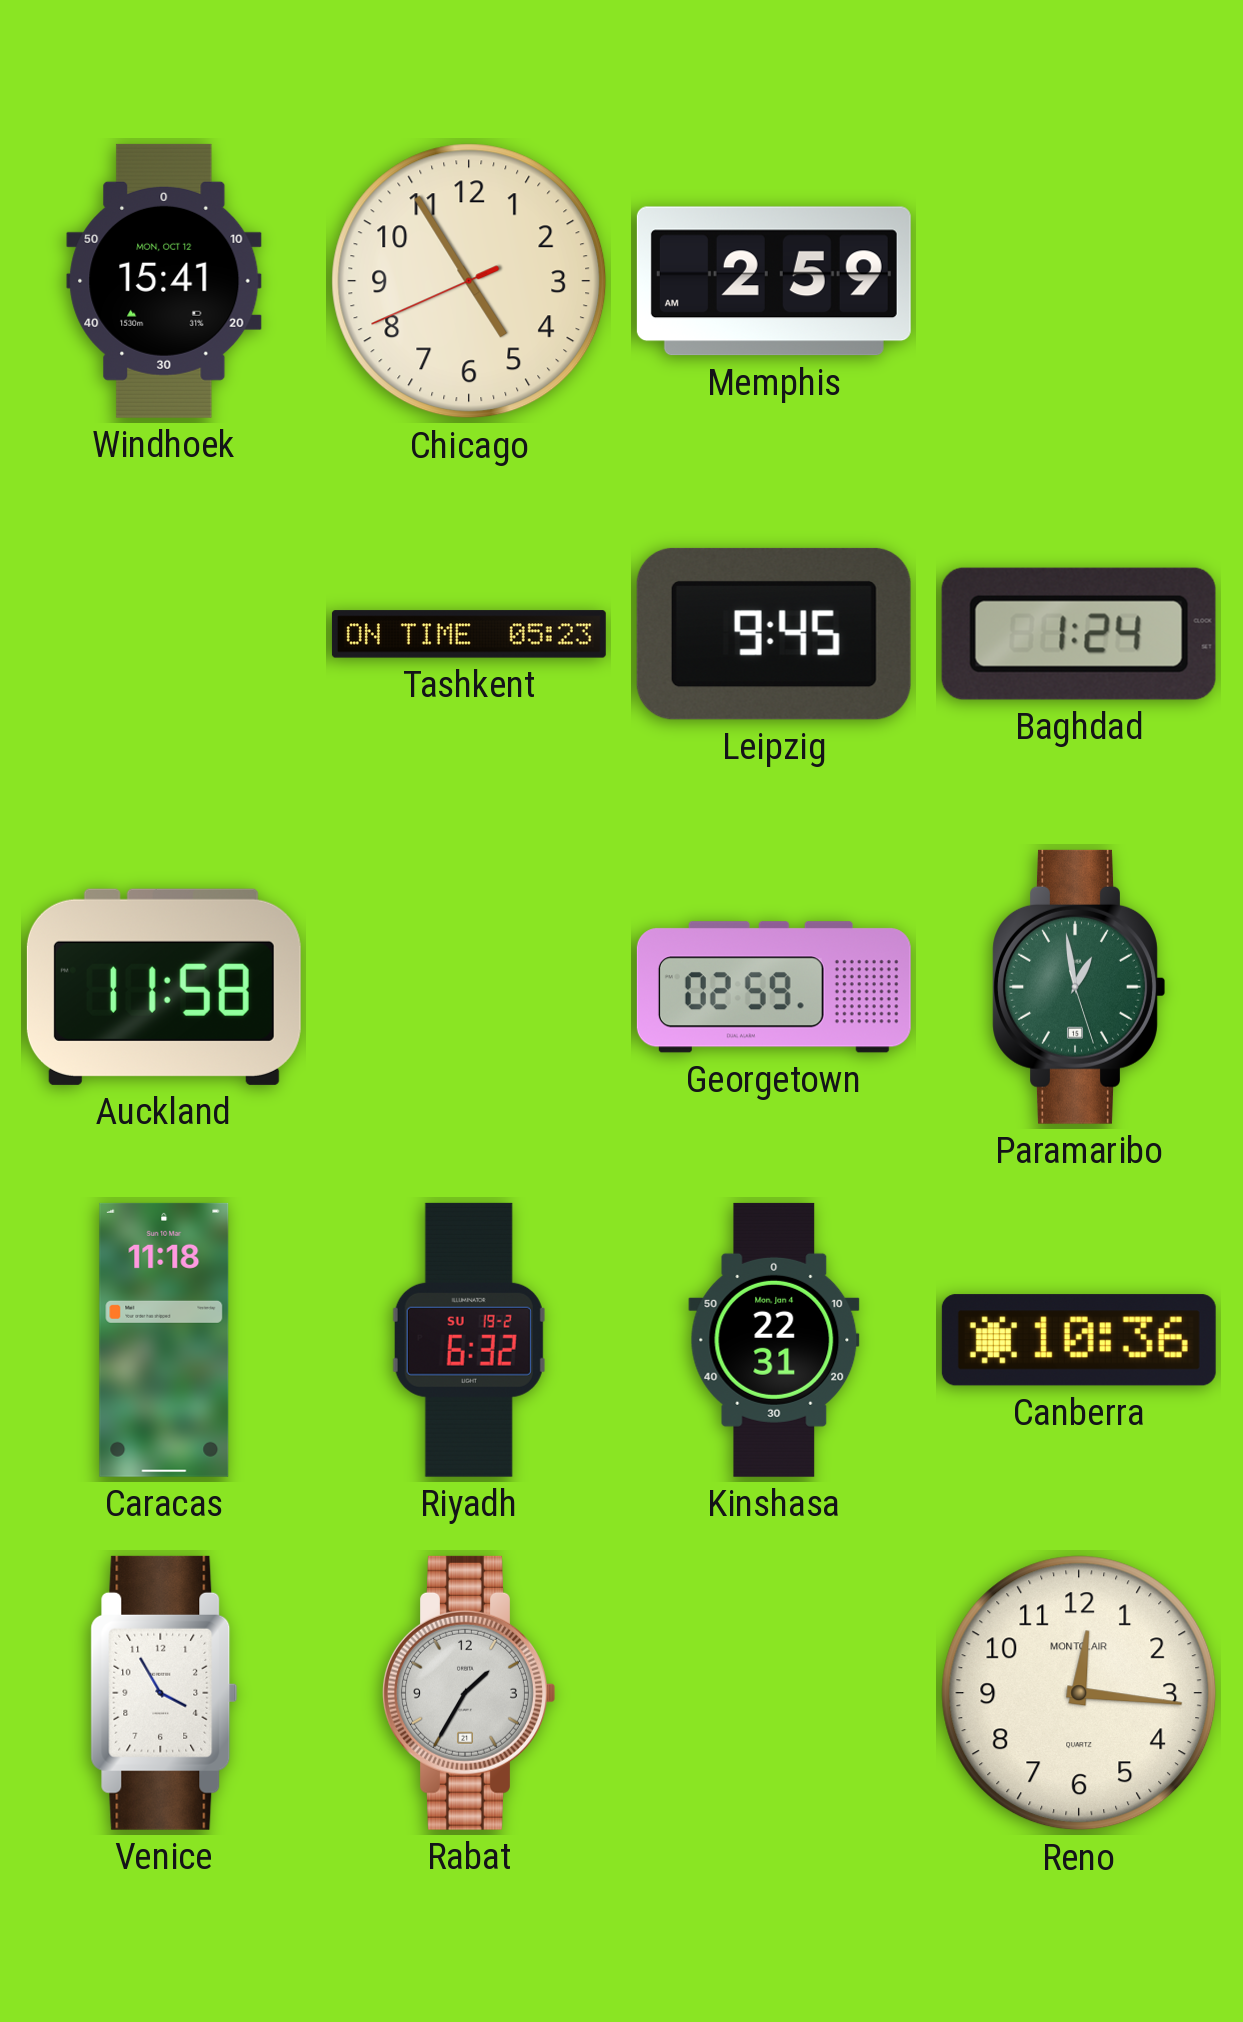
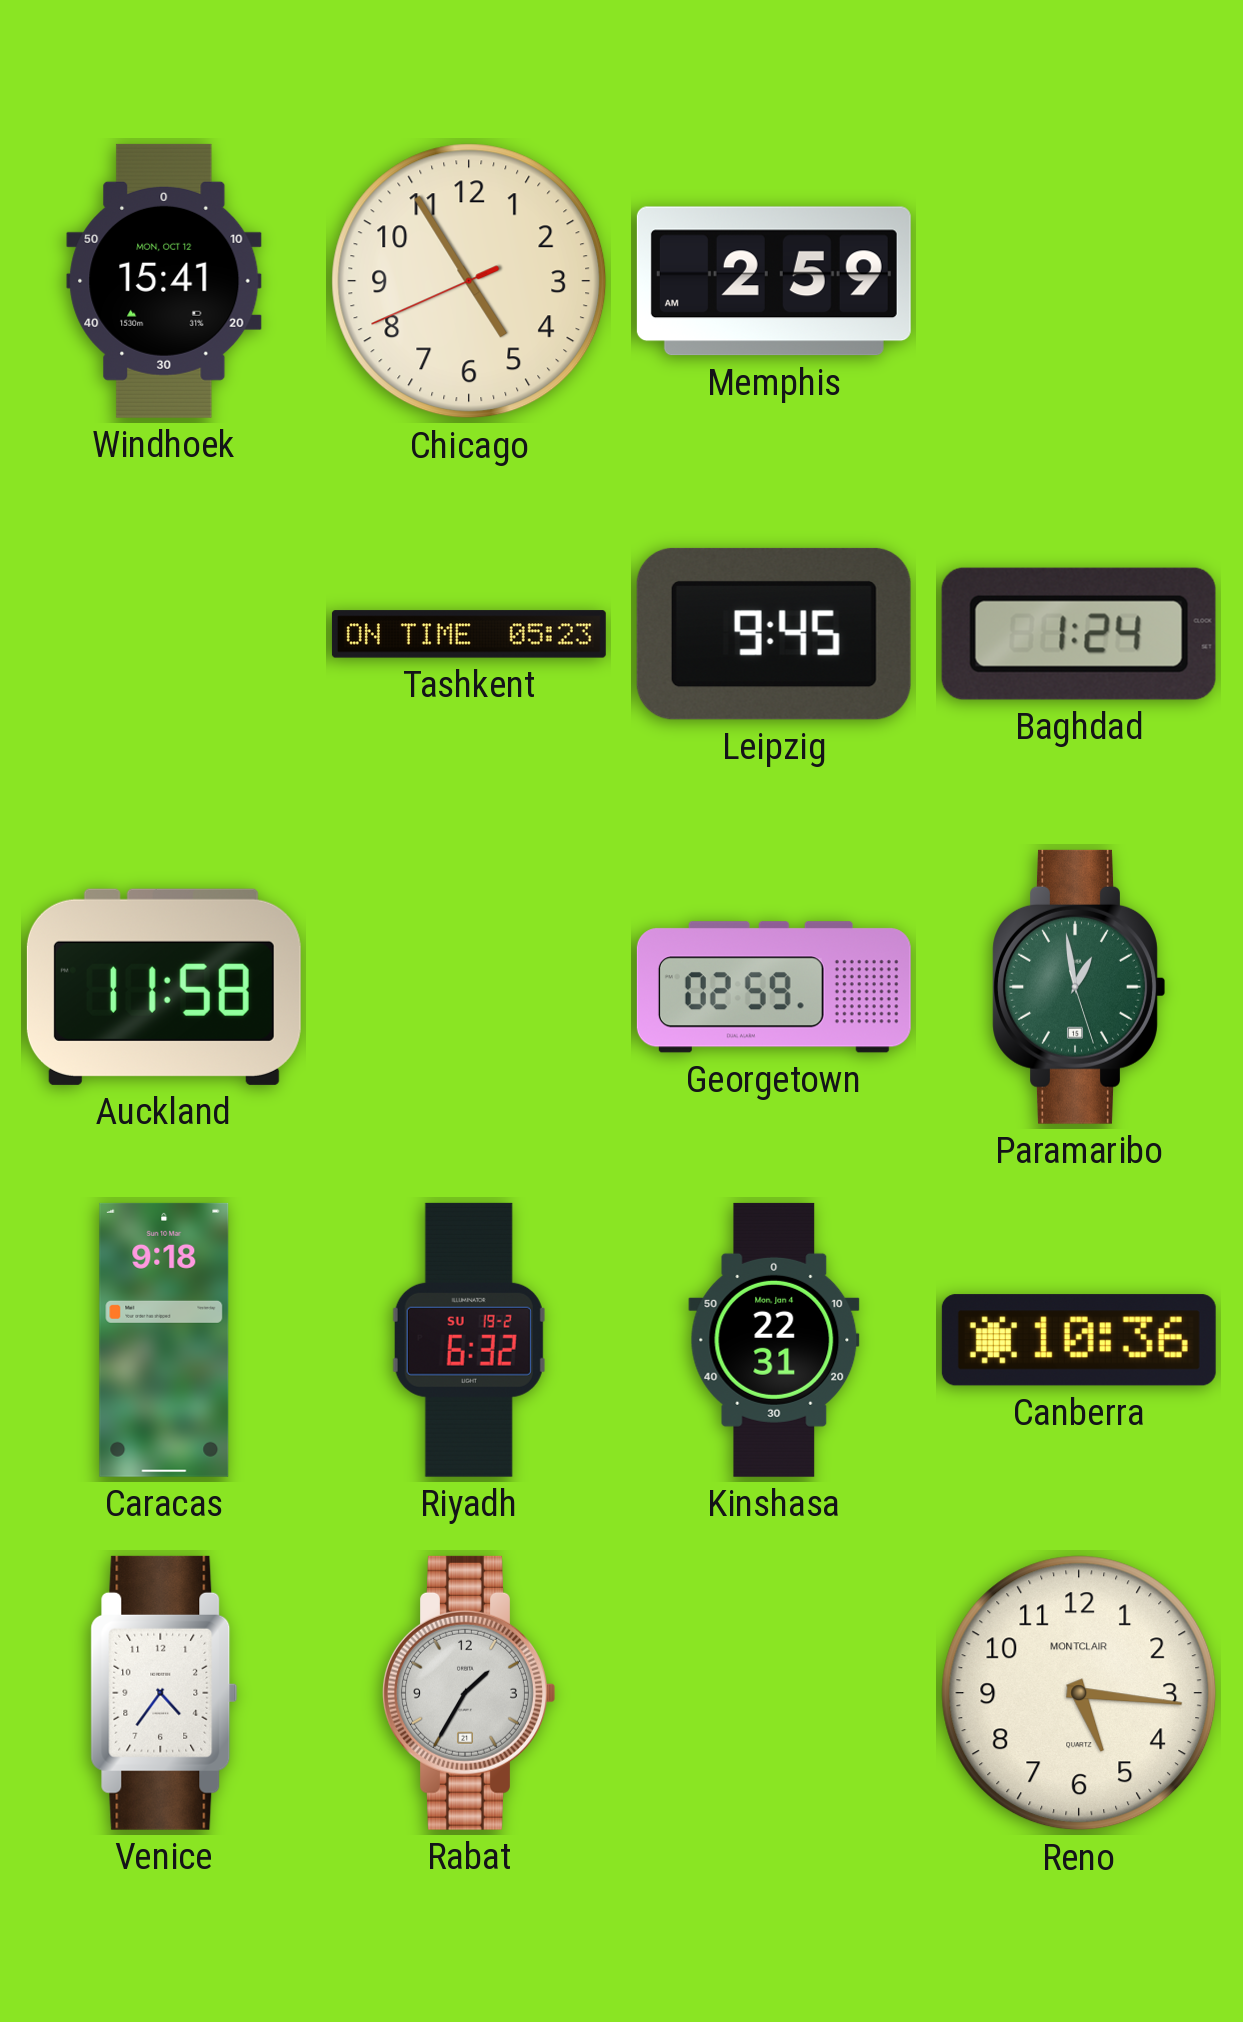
Caracas: 11:18 -> 9:18
Venice: 3:55 -> 4:36
Reno: 12:16 -> 5:16
